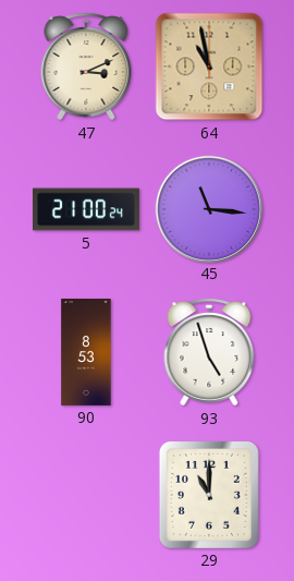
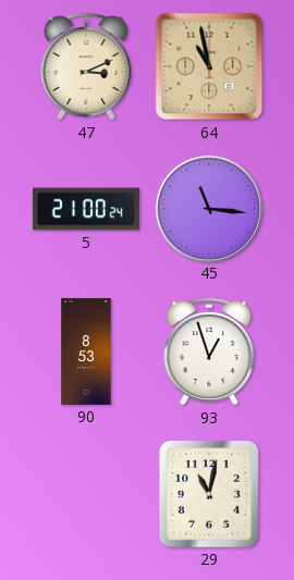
93: 4:57 -> 12:57
29: 11:00 -> 11:02
